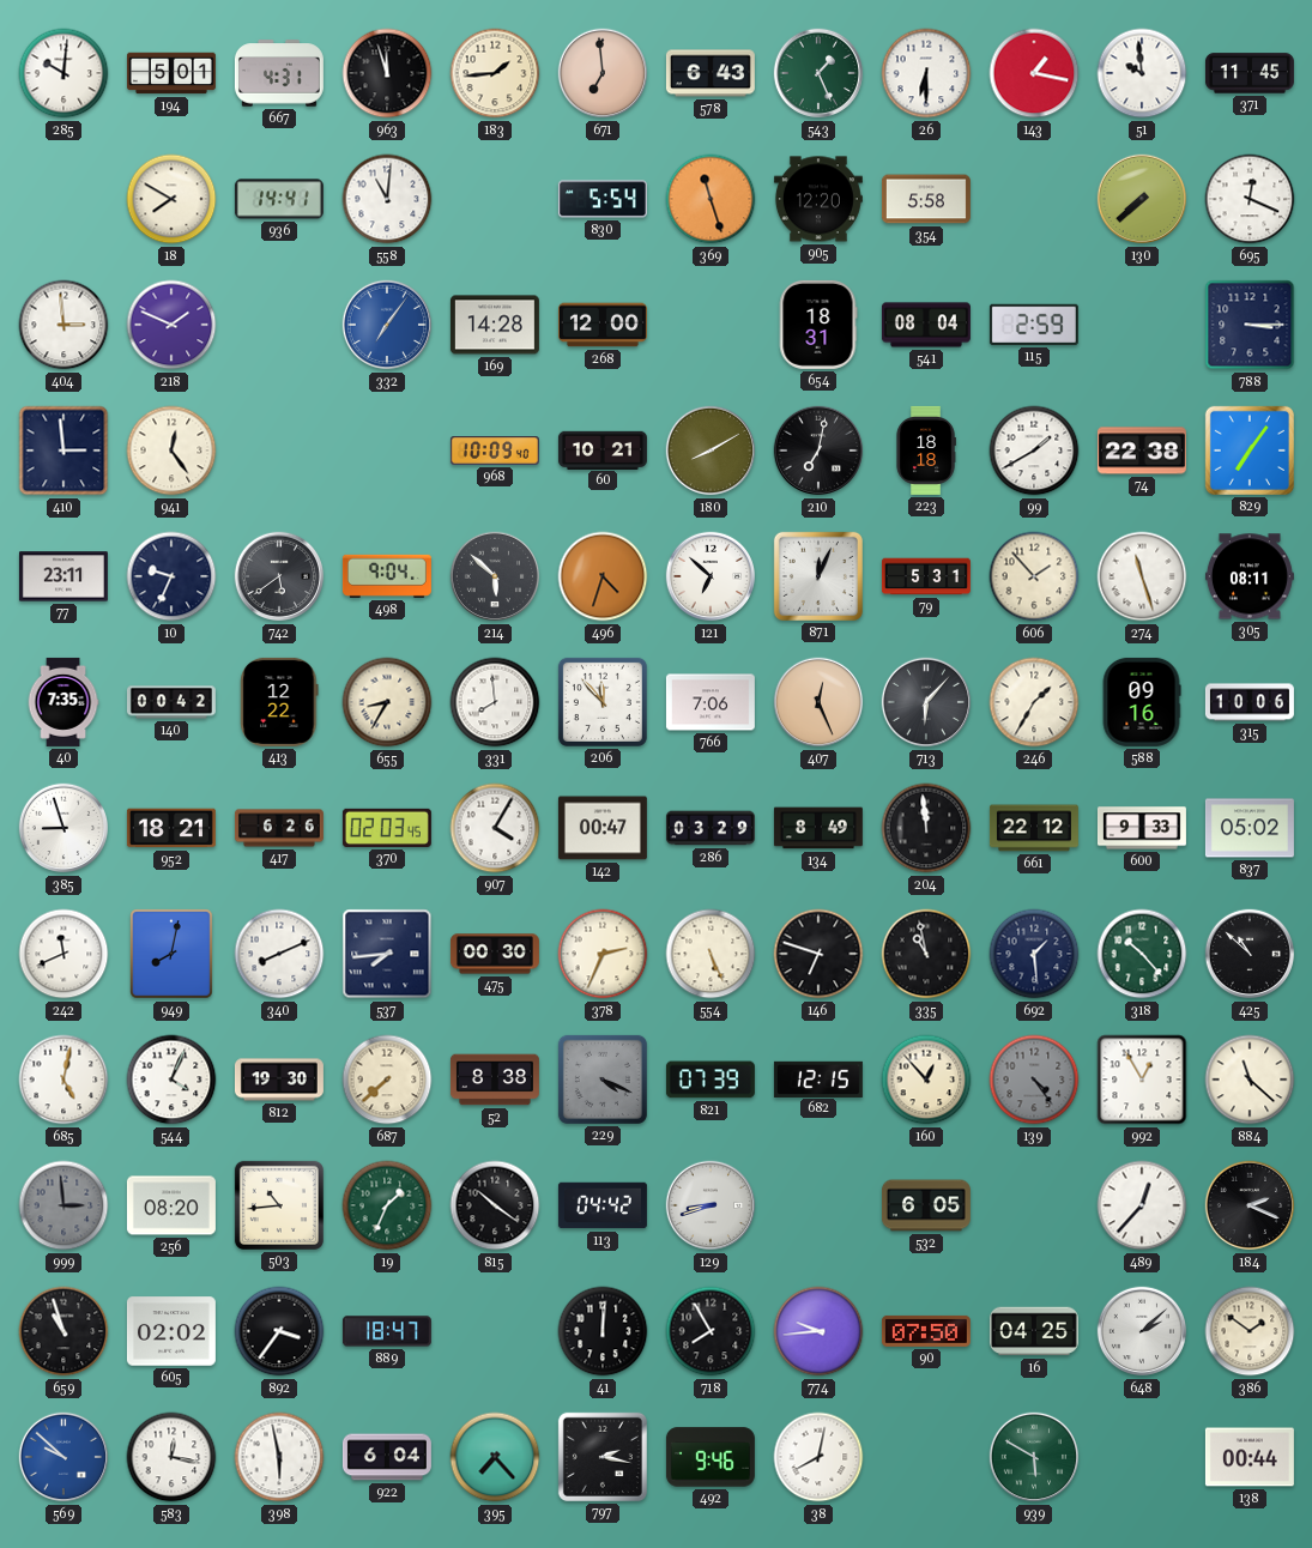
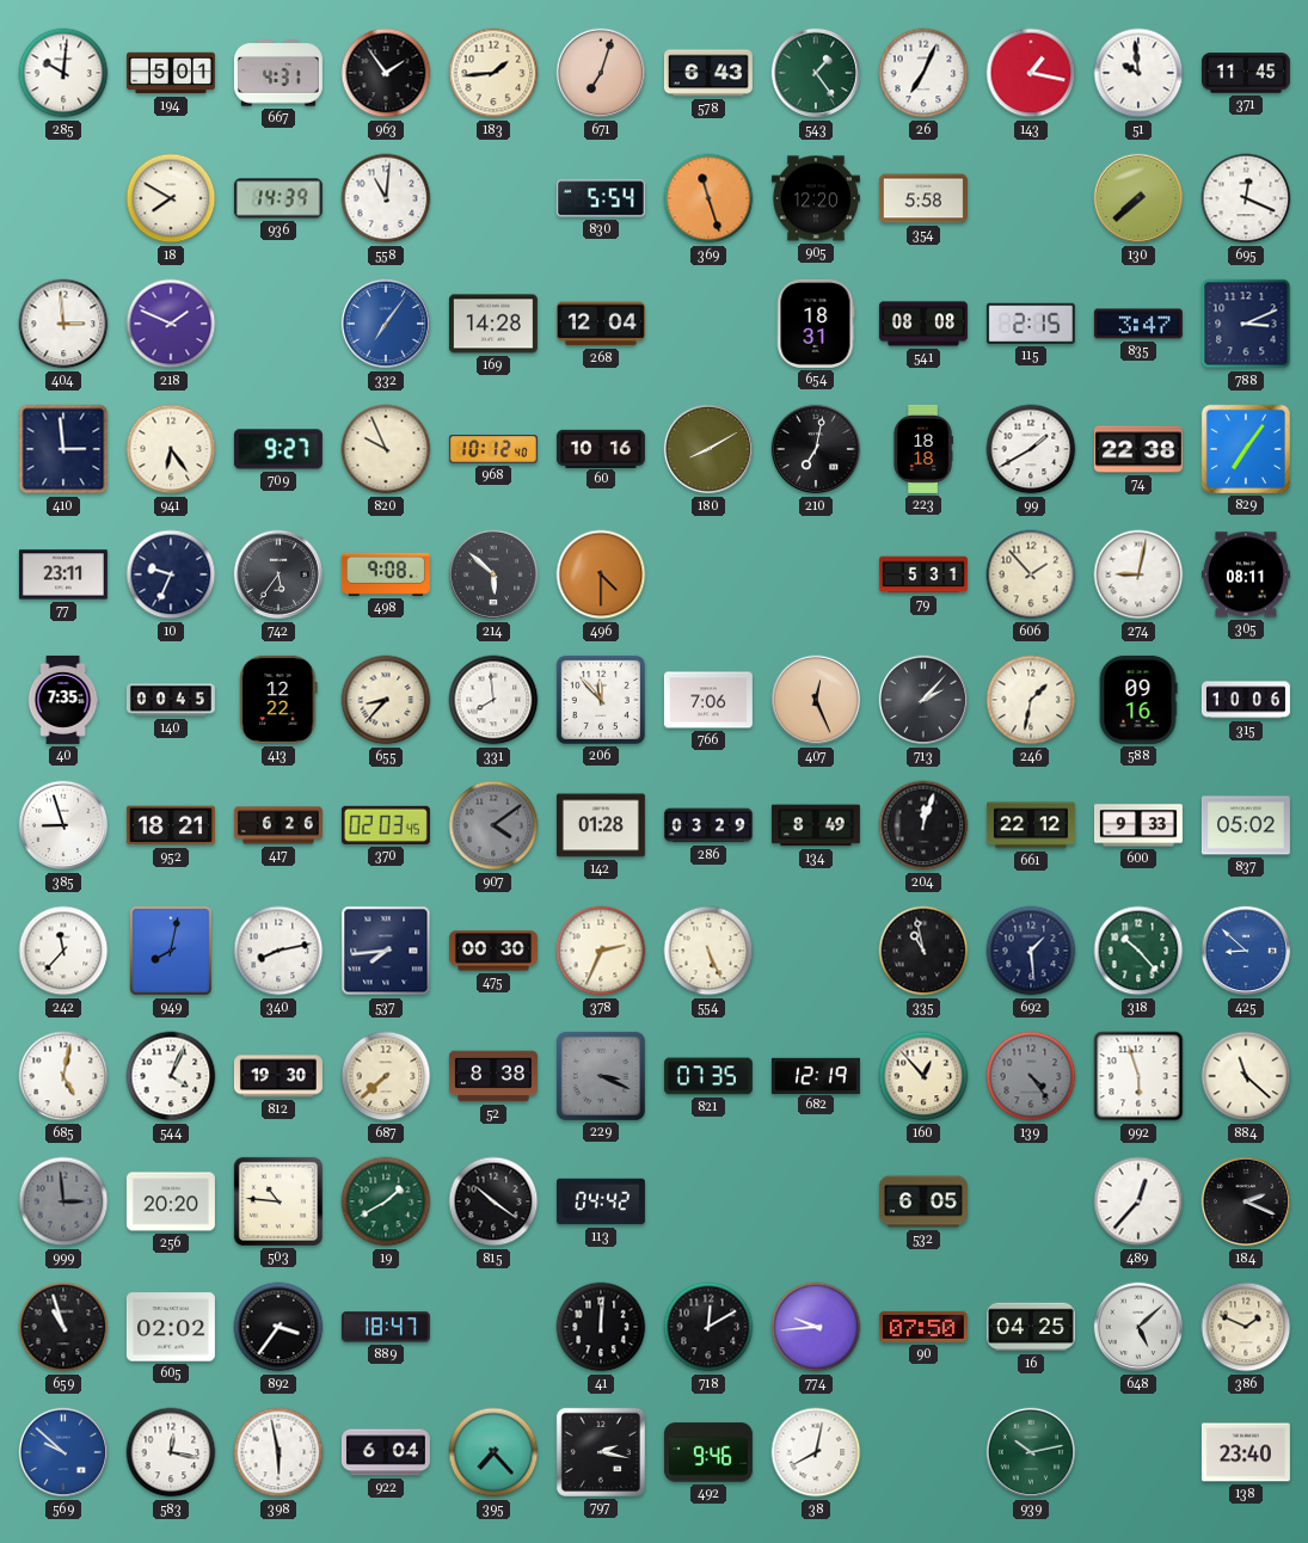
963: 11:57 -> 1:54
671: 6:59 -> 7:03
543: 1:26 -> 1:24
26: 6:30 -> 7:04
936: 14:41 -> 14:39
268: 12:00 -> 12:04
541: 08:04 -> 08:08
115: 2:59 -> 2:15
835: none -> 3:47
788: 3:15 -> 3:11
941: 12:24 -> 6:24
709: none -> 9:27
820: none -> 9:56
968: 10:09 -> 10:12
60: 10:21 -> 10:16
742: 5:39 -> 5:36
498: 9:04 -> 9:08
496: 4:33 -> 4:30
121: 6:52 -> none
871: 12:04 -> none
274: 11:27 -> 9:02
140: 00:42 -> 00:45
655: 8:35 -> 8:37
713: 6:07 -> 2:07
246: 1:35 -> 1:32
907: 4:05 -> 4:09
907 dial: white -> grey
142: 00:47 -> 01:28
204: 11:59 -> 12:03
242: 11:41 -> 11:37
340: 8:11 -> 8:13
146: 6:48 -> none
425: 10:52 -> 8:52
425 dial: black -> blue
229: 4:19 -> 3:19
821: 07:39 -> 07:35
682: 12:15 -> 12:19
992: 12:55 -> 5:57
256: 08:20 -> 20:20
503: 10:44 -> 10:46
19: 1:34 -> 1:40
129: 8:42 -> none
718: 7:55 -> 12:10
648: 2:08 -> 5:08
386: 1:51 -> 1:49
939: 5:50 -> 10:13
138: 00:44 -> 23:40
